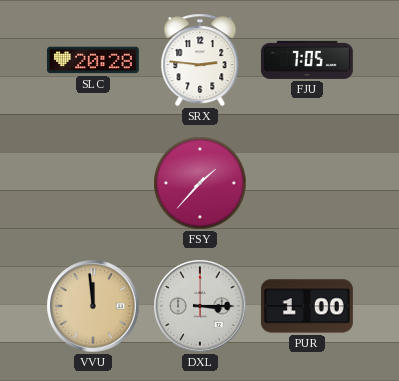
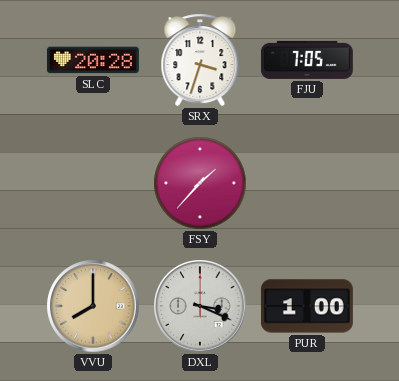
SRX: 2:46 -> 3:33
VVU: 11:59 -> 8:00
DXL: 3:15 -> 3:19
